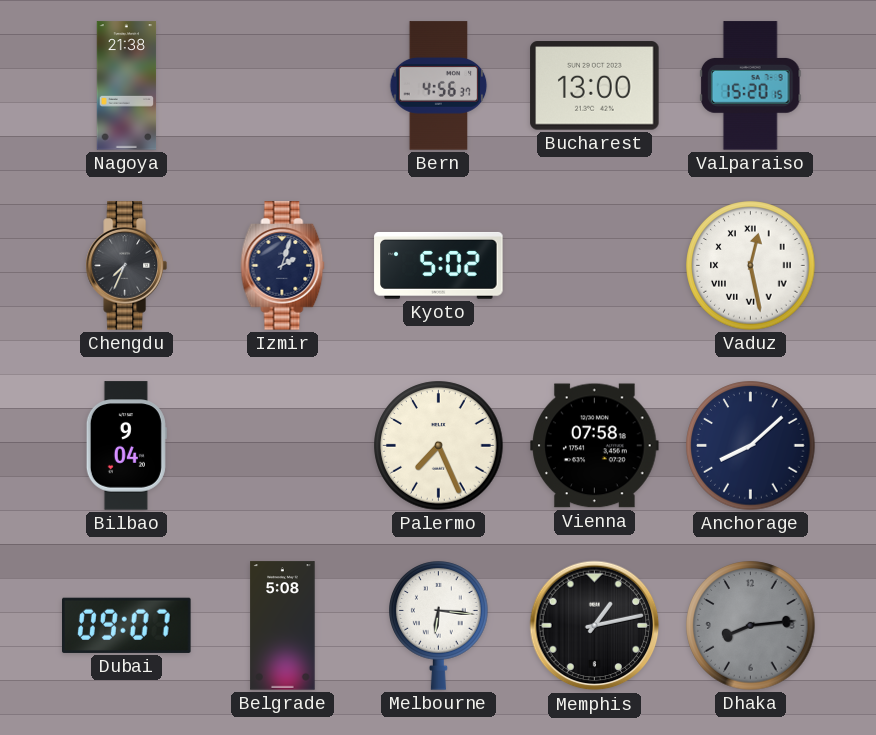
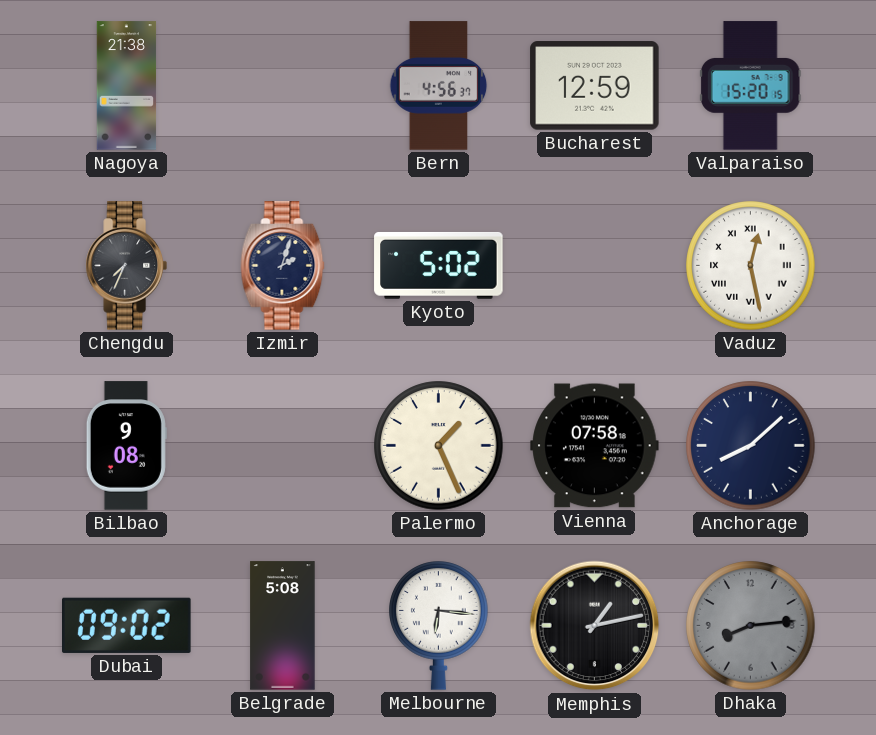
Bucharest: 13:00 -> 12:59
Bilbao: 9:04 -> 9:08
Palermo: 7:26 -> 1:26
Dubai: 09:07 -> 09:02
